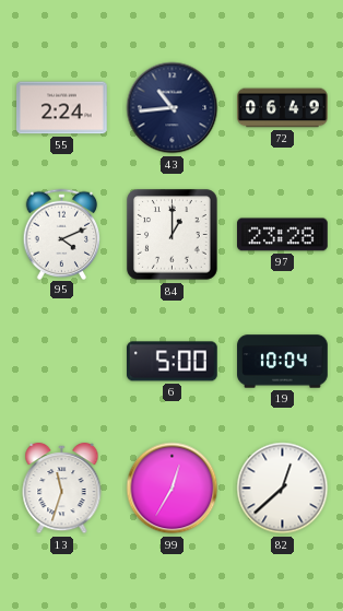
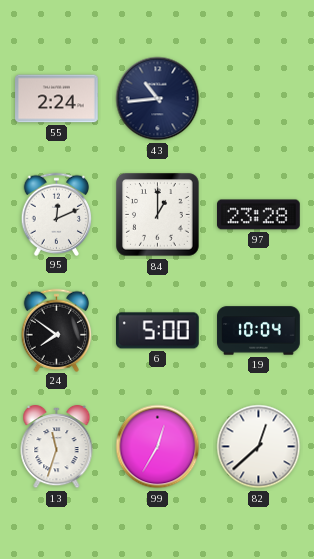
72: 06:49 -> none
95: 4:11 -> 12:11
24: none -> 7:51
